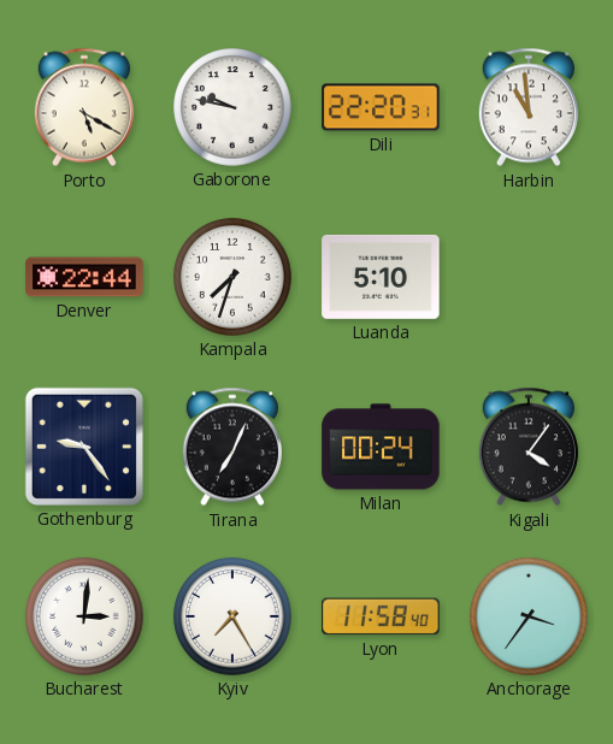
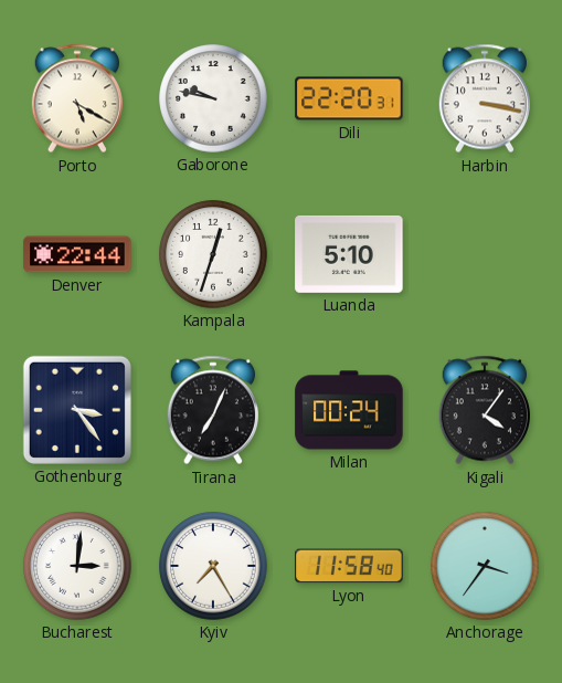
Harbin: 10:59 -> 3:17
Kampala: 7:33 -> 12:33
Gothenburg: 9:24 -> 3:24
